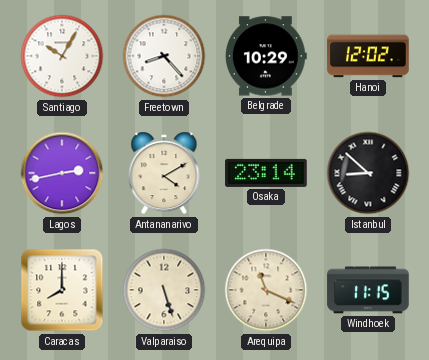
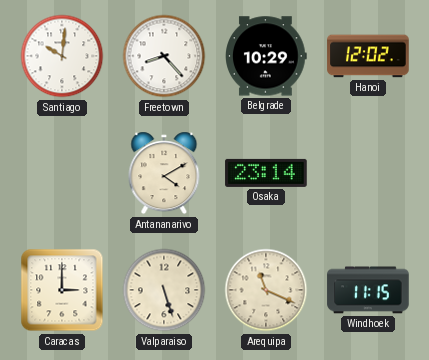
Santiago: 10:05 -> 10:01
Lagos: 2:43 -> none
Istanbul: 8:52 -> none
Caracas: 8:00 -> 3:00
